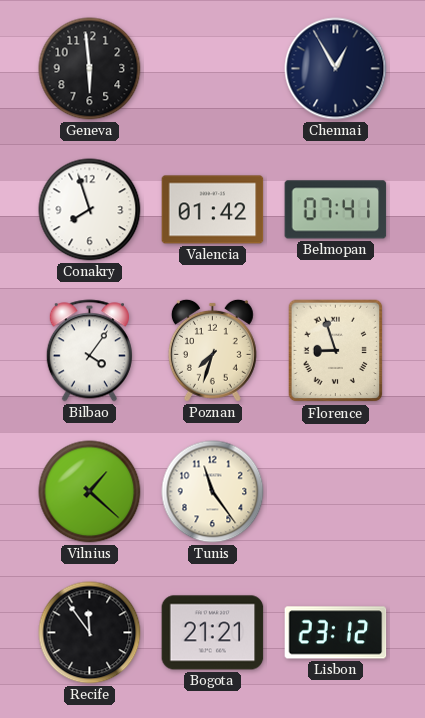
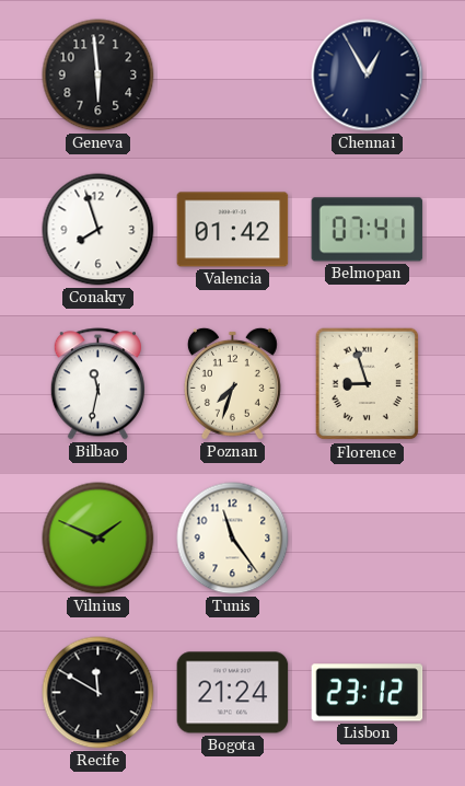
Bilbao: 4:06 -> 11:32
Vilnius: 1:22 -> 1:49
Recife: 11:54 -> 11:50
Bogota: 21:21 -> 21:24
